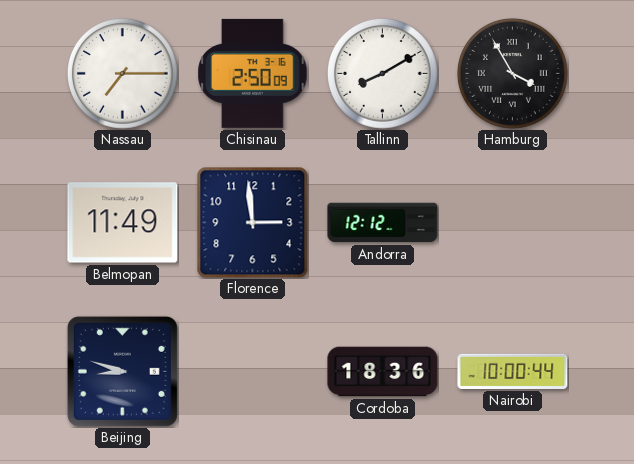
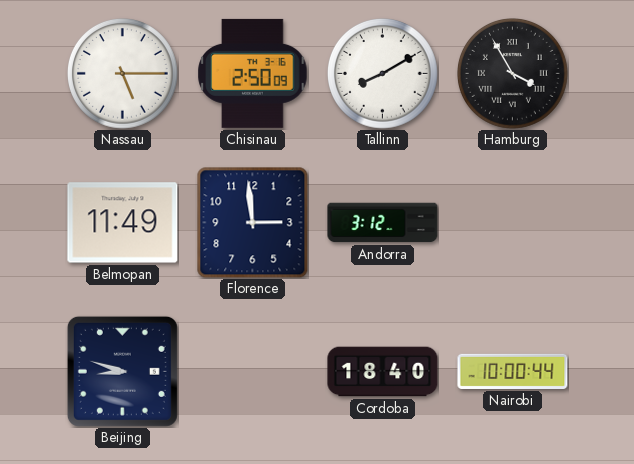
Nassau: 7:15 -> 5:15
Andorra: 12:12 -> 3:12
Cordoba: 18:36 -> 18:40
